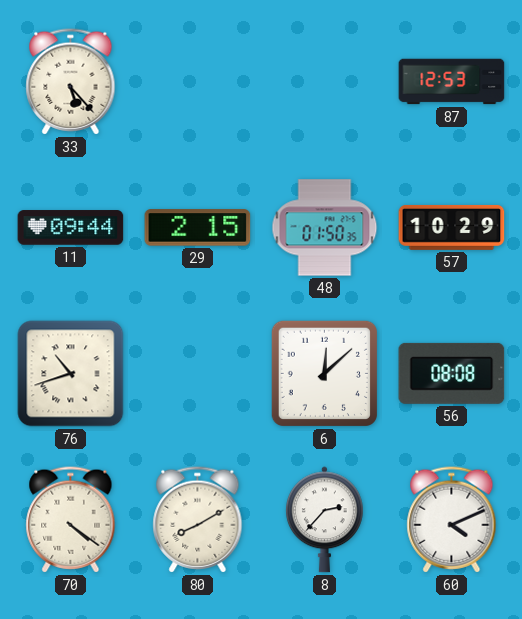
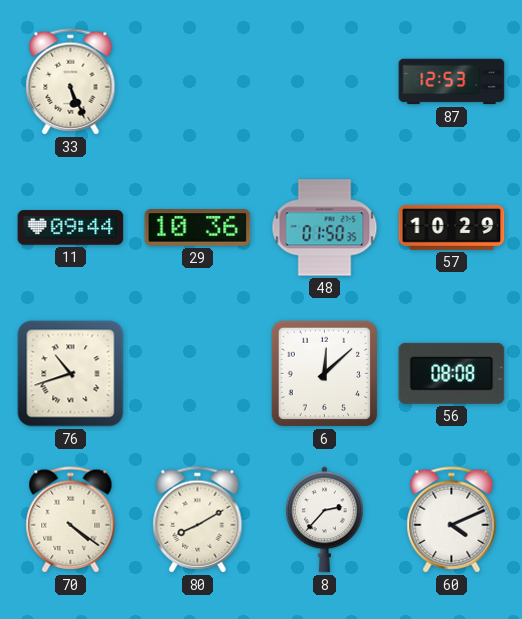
33: 5:23 -> 5:26
29: 2:15 -> 10:36
